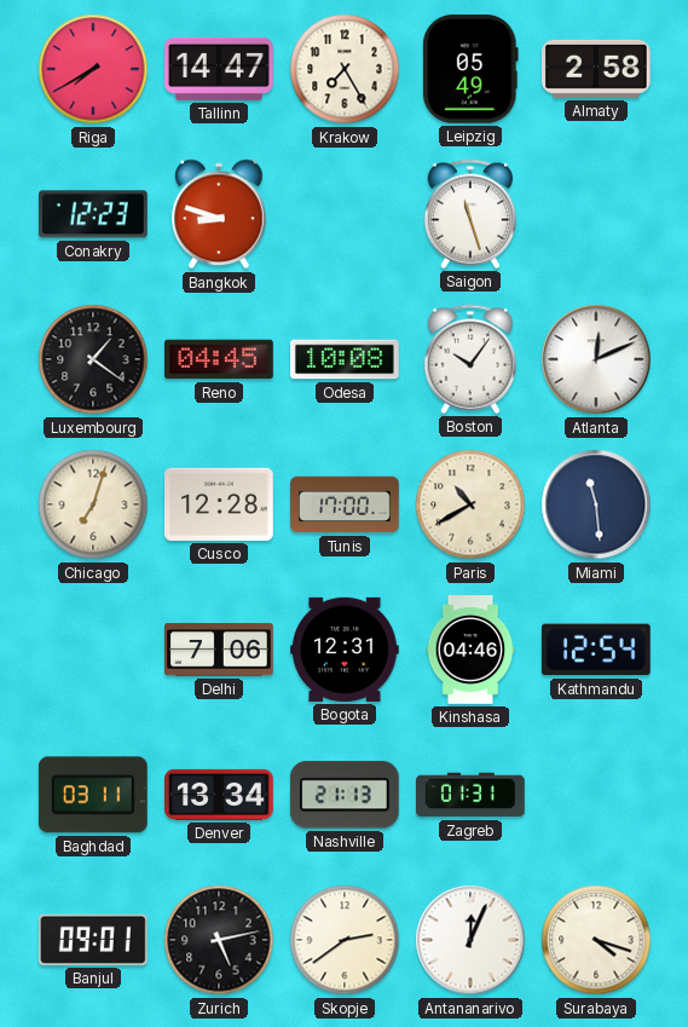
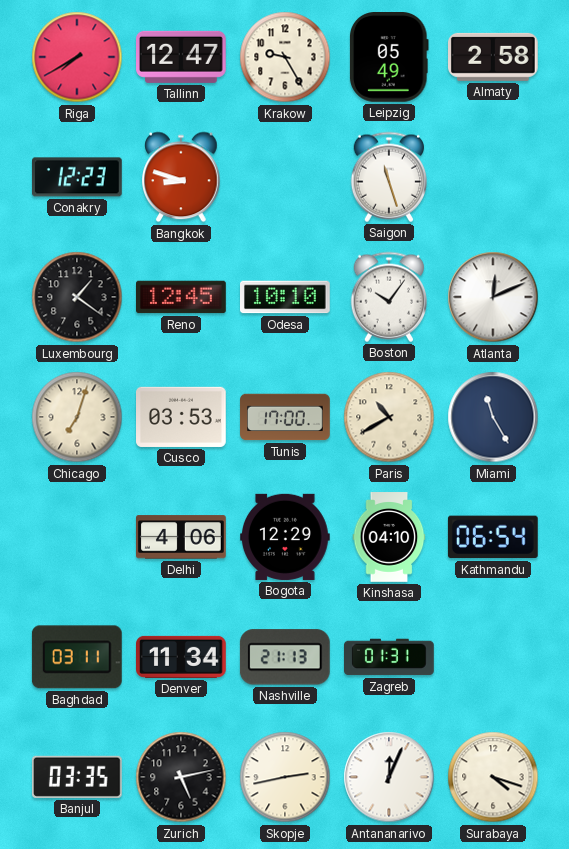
Tallinn: 14:47 -> 12:47
Krakow: 7:25 -> 9:25
Reno: 04:45 -> 12:45
Odesa: 10:08 -> 10:10
Cusco: 12:28 -> 03:53
Miami: 11:29 -> 11:25
Delhi: 7:06 -> 4:06
Bogota: 12:31 -> 12:29
Kinshasa: 04:46 -> 04:10
Kathmandu: 12:54 -> 06:54
Denver: 13:34 -> 11:34
Banjul: 09:01 -> 03:35
Skopje: 2:39 -> 2:43
